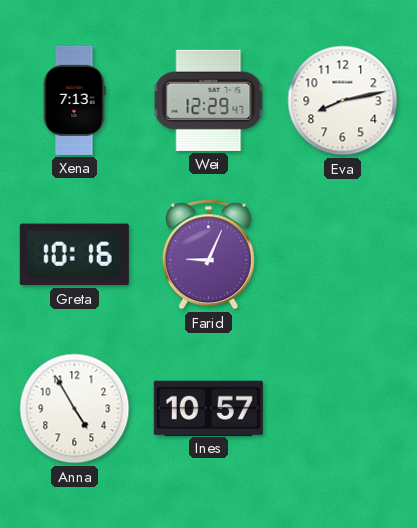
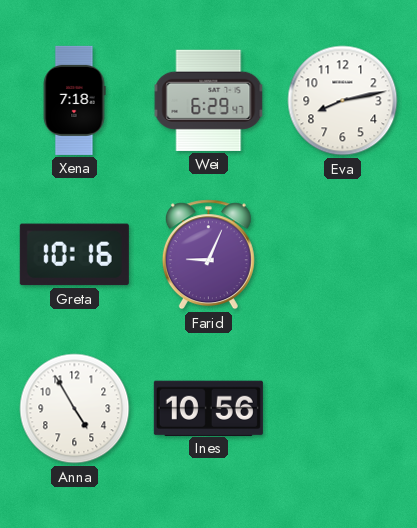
Xena: 7:13 -> 7:18
Wei: 12:29 -> 6:29
Ines: 10:57 -> 10:56
